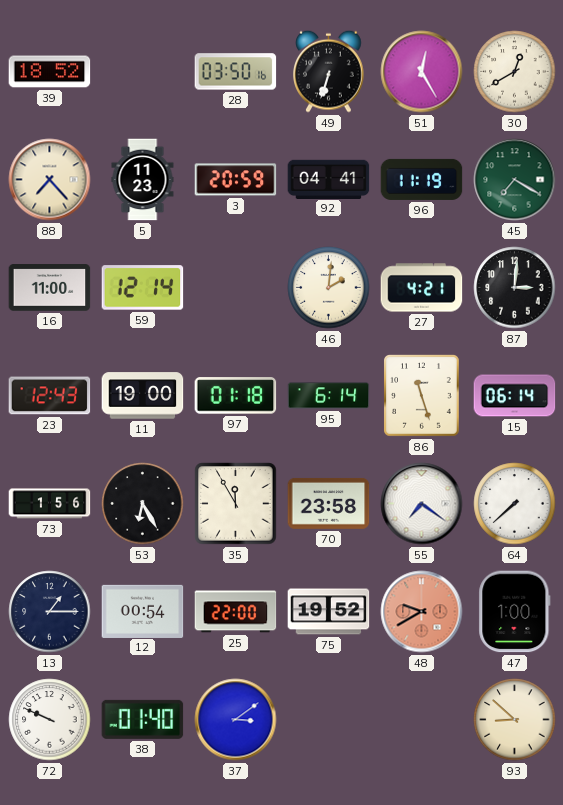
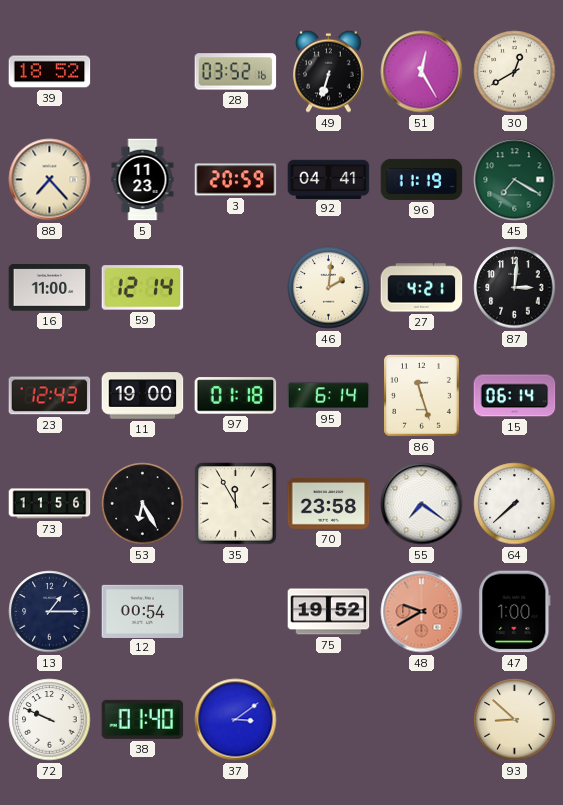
28: 03:50 -> 03:52
73: 1:56 -> 11:56
25: 22:00 -> none
